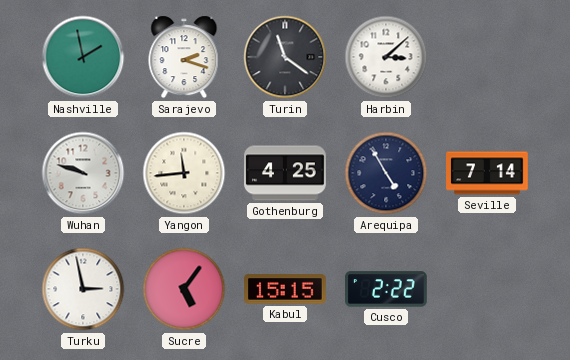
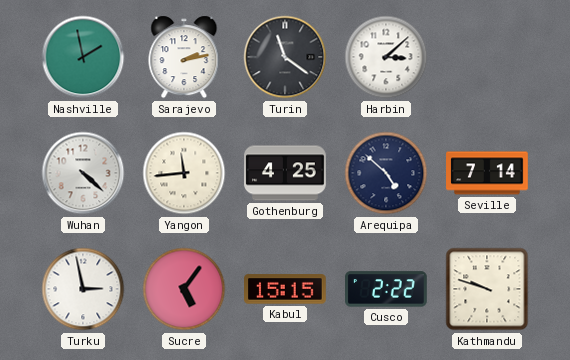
Sarajevo: 2:18 -> 2:13
Wuhan: 9:48 -> 4:22
Arequipa: 4:55 -> 4:52
Kathmandu: none -> 9:48
